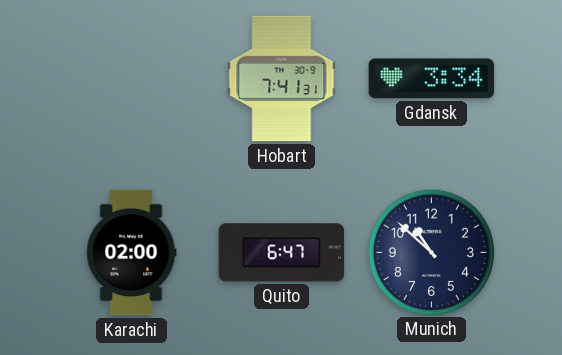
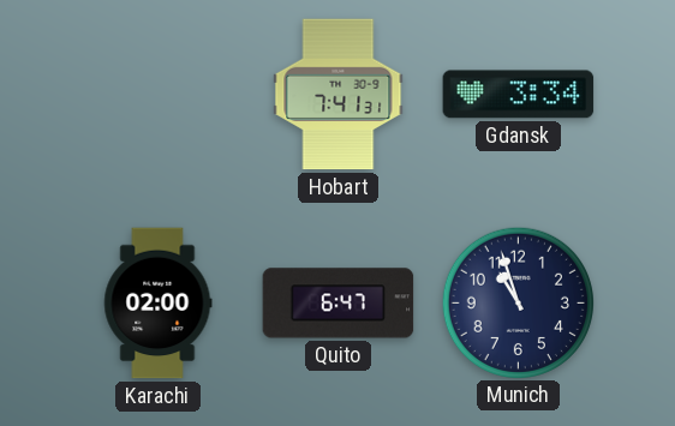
Munich: 10:52 -> 10:57
